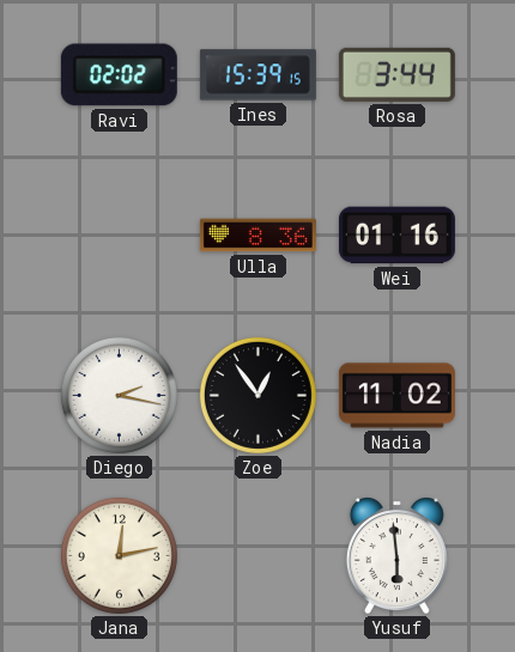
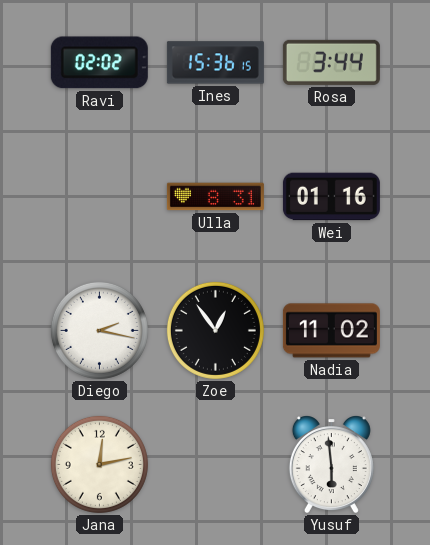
Ines: 15:39 -> 15:36
Ulla: 8:36 -> 8:31
